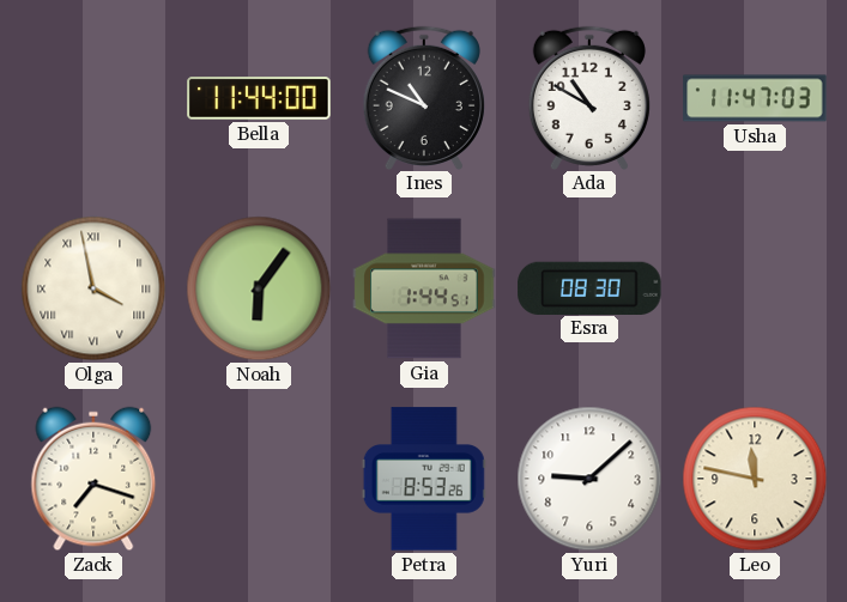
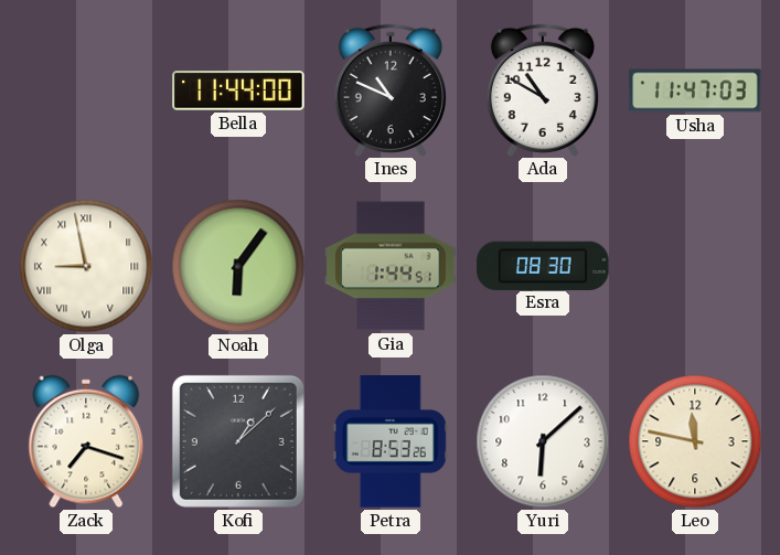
Olga: 3:58 -> 8:58
Kofi: none -> 1:08
Yuri: 9:08 -> 6:08
